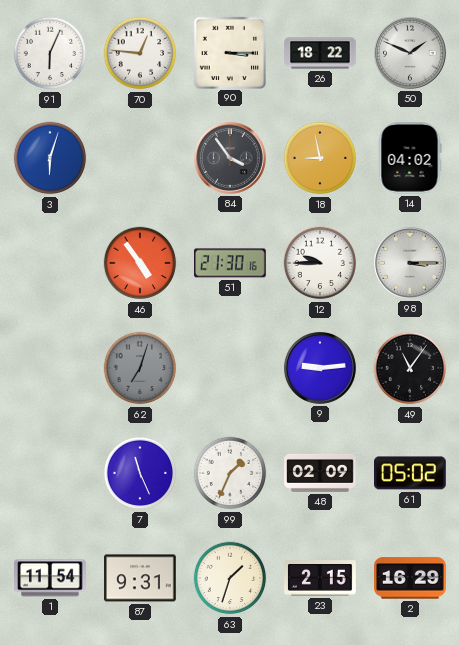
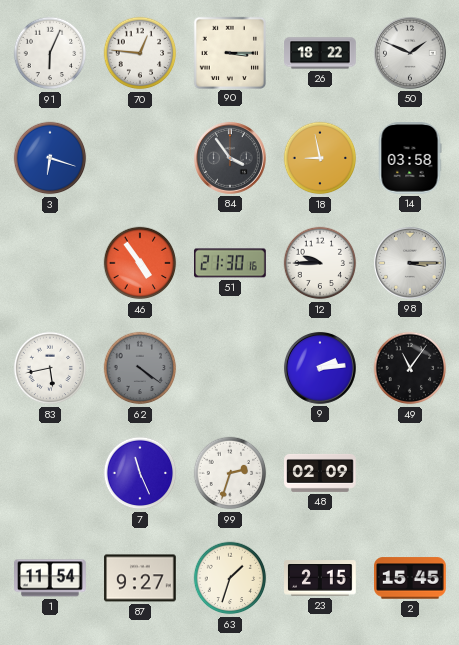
3: 6:03 -> 6:18
14: 04:02 -> 03:58
83: none -> 5:43
62: 7:03 -> 4:21
9: 9:14 -> 2:14
99: 1:34 -> 2:33
61: 05:02 -> none
87: 9:31 -> 9:27
2: 16:29 -> 15:45
